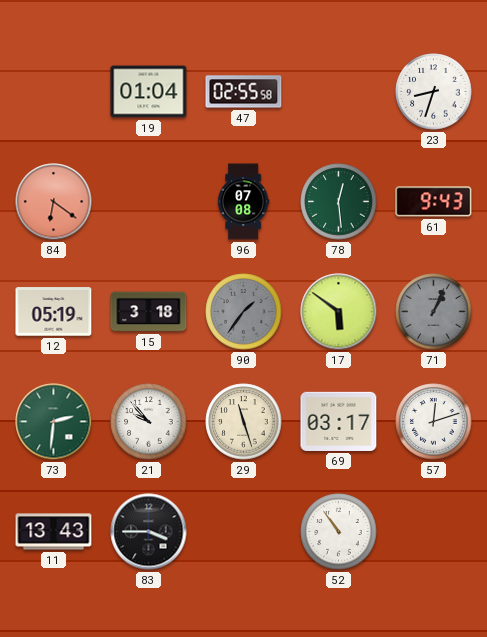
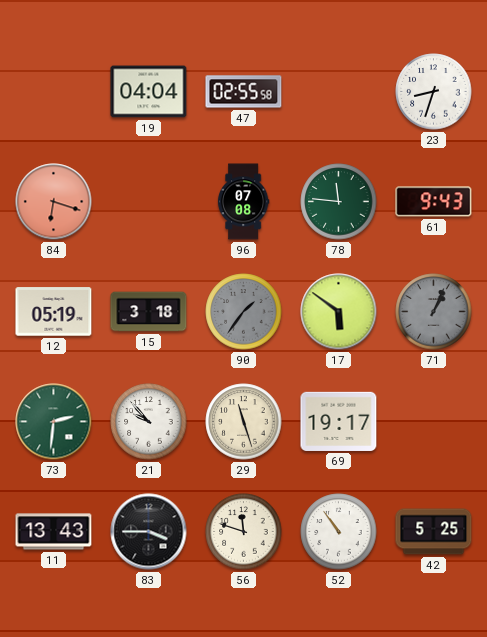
19: 01:04 -> 04:04
84: 6:21 -> 6:18
78: 12:29 -> 11:46
69: 03:17 -> 19:17
57: 12:12 -> none
56: none -> 11:48
42: none -> 5:25
